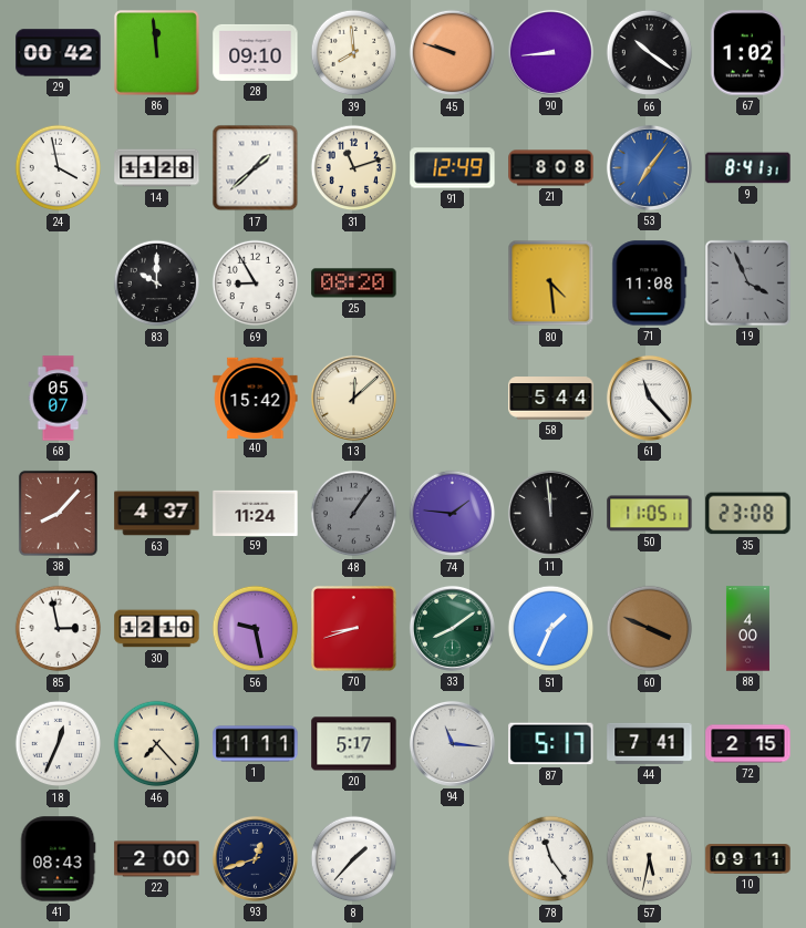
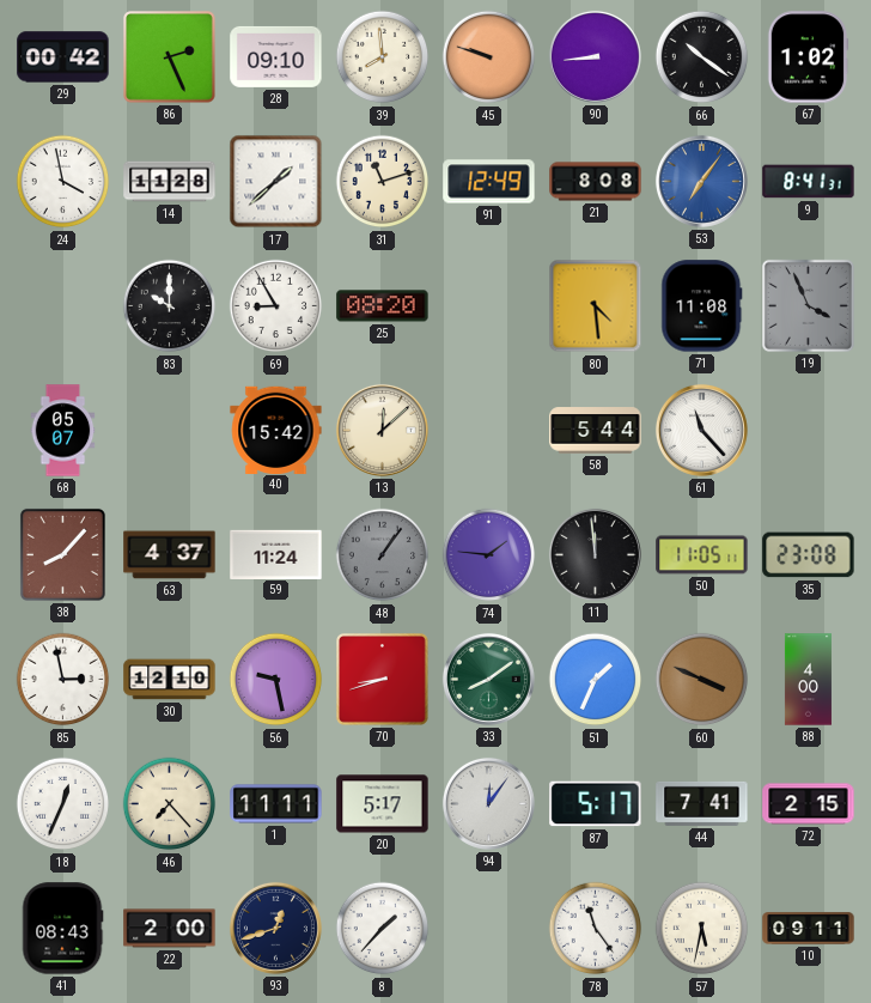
86: 11:59 -> 2:26
94: 11:16 -> 12:06
